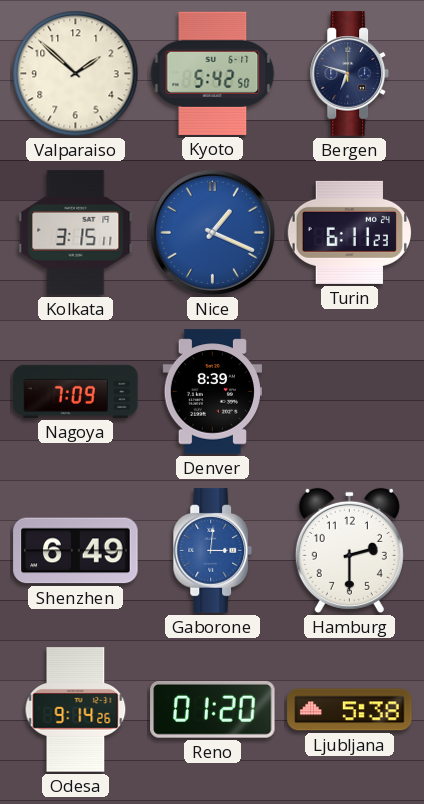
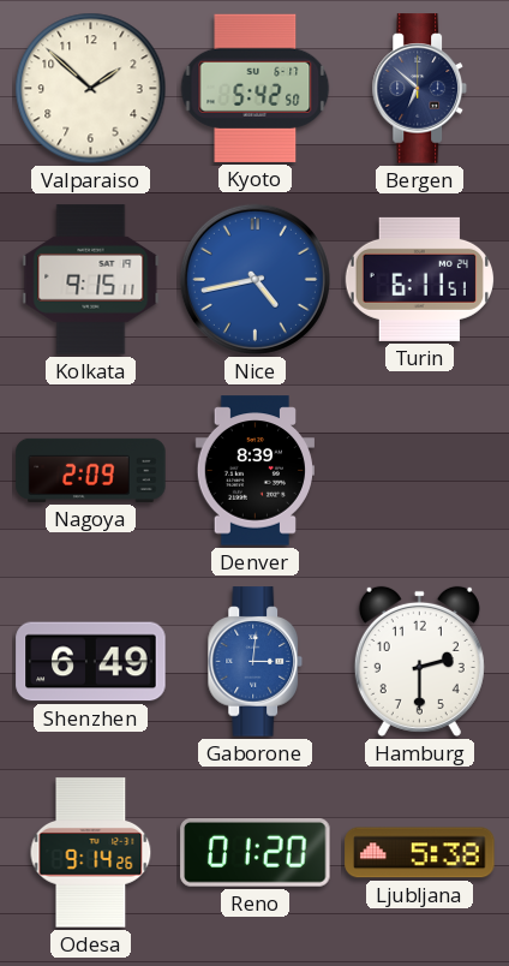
Bergen: 6:48 -> 6:52
Kolkata: 3:15 -> 9:15
Nice: 1:19 -> 4:43
Turin: 6:11:23 -> 6:11:51
Nagoya: 7:09 -> 2:09
